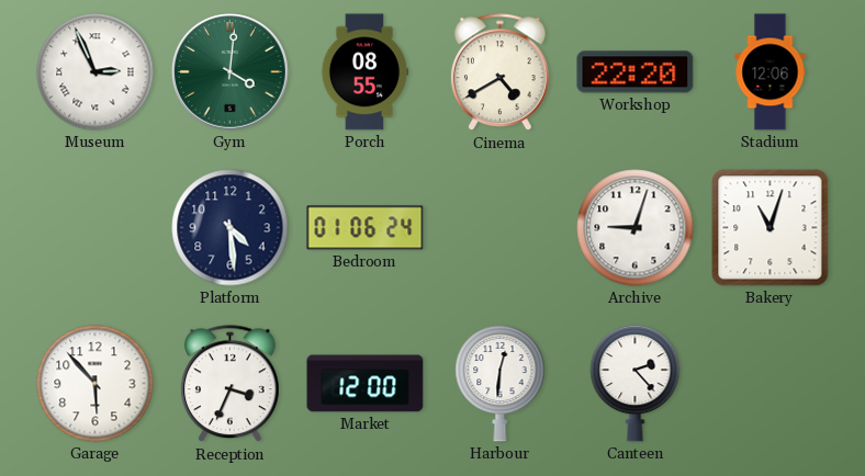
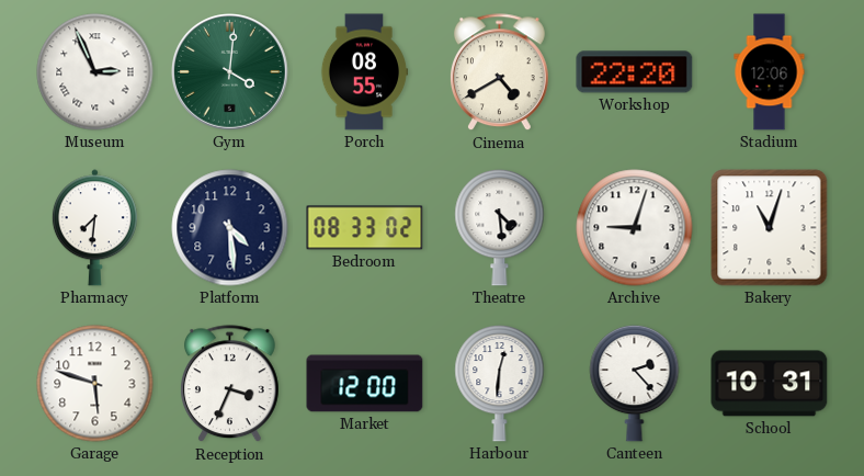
Pharmacy: none -> 7:31
Bedroom: 01:06 -> 08:33
Theatre: none -> 4:29
Garage: 5:53 -> 5:48
School: none -> 10:31
